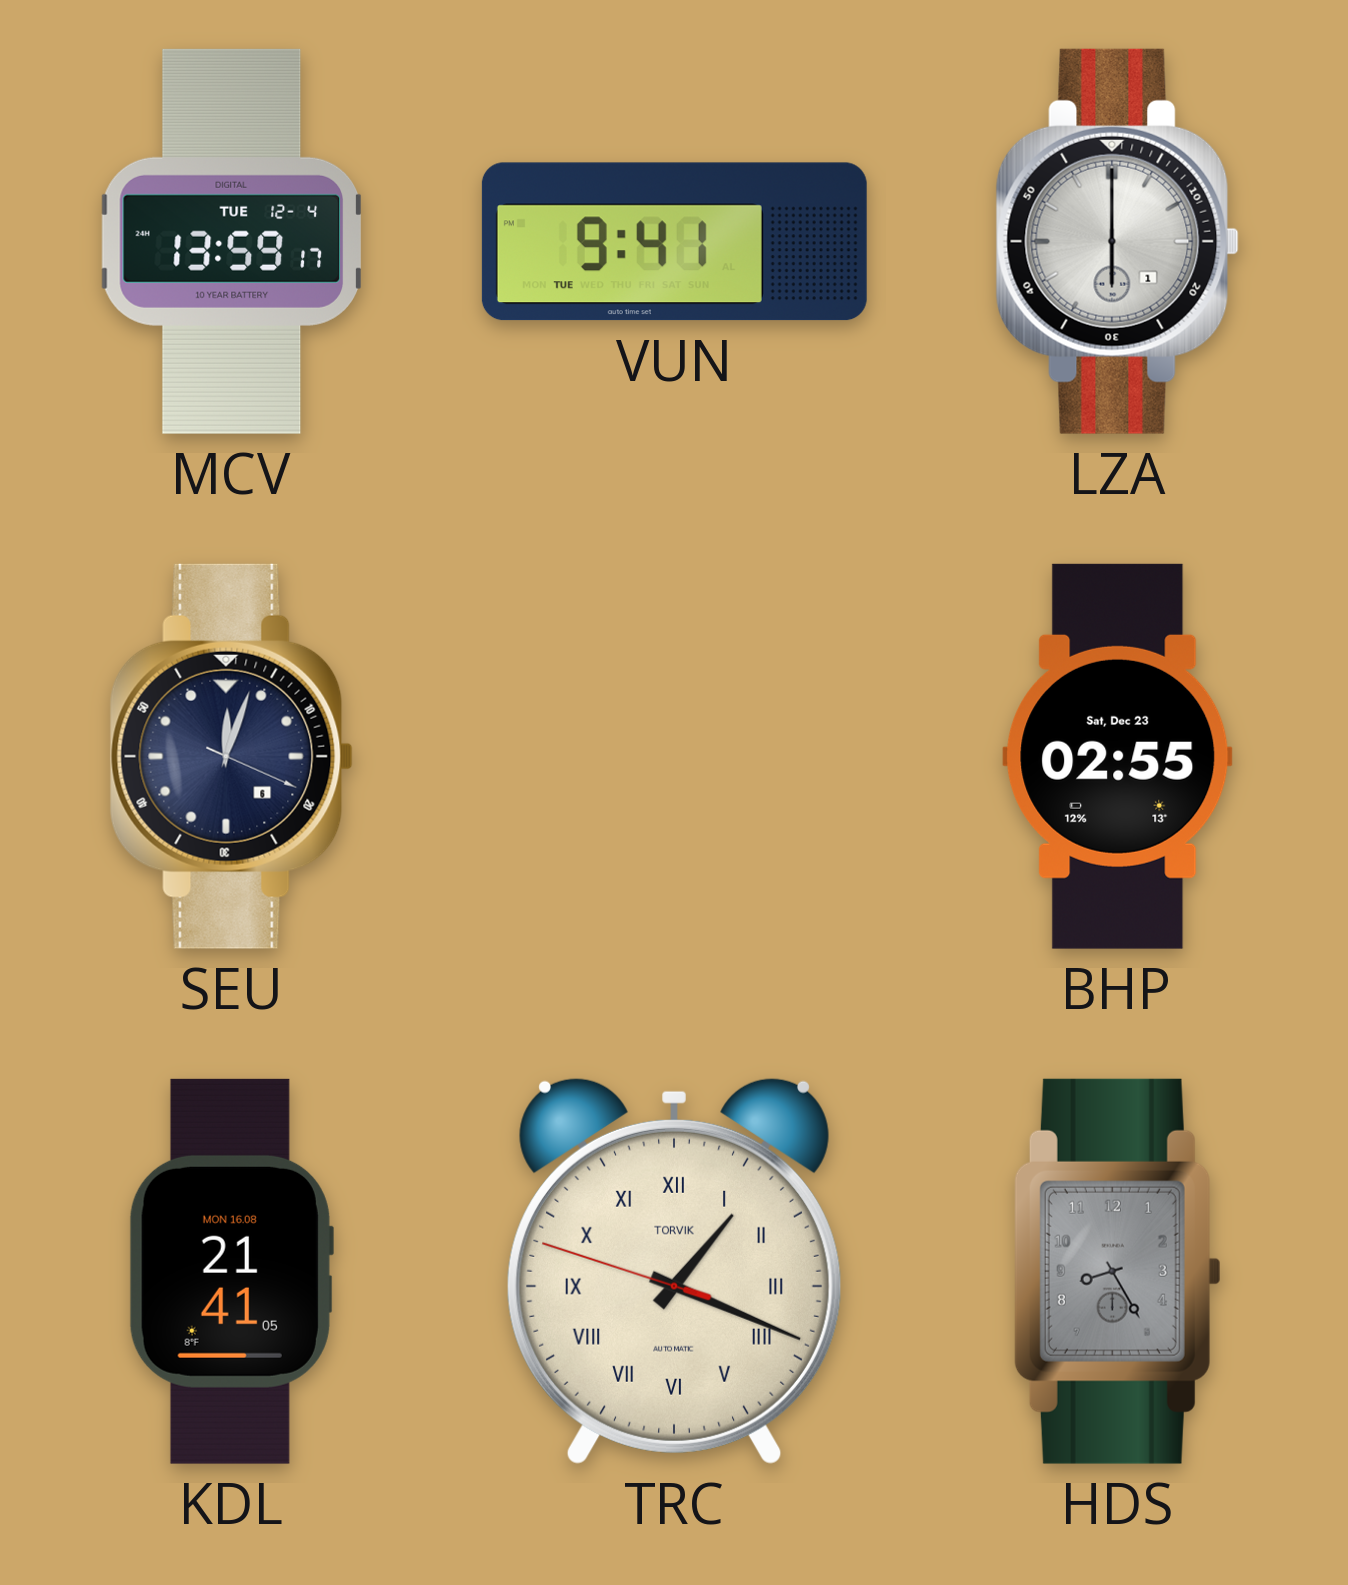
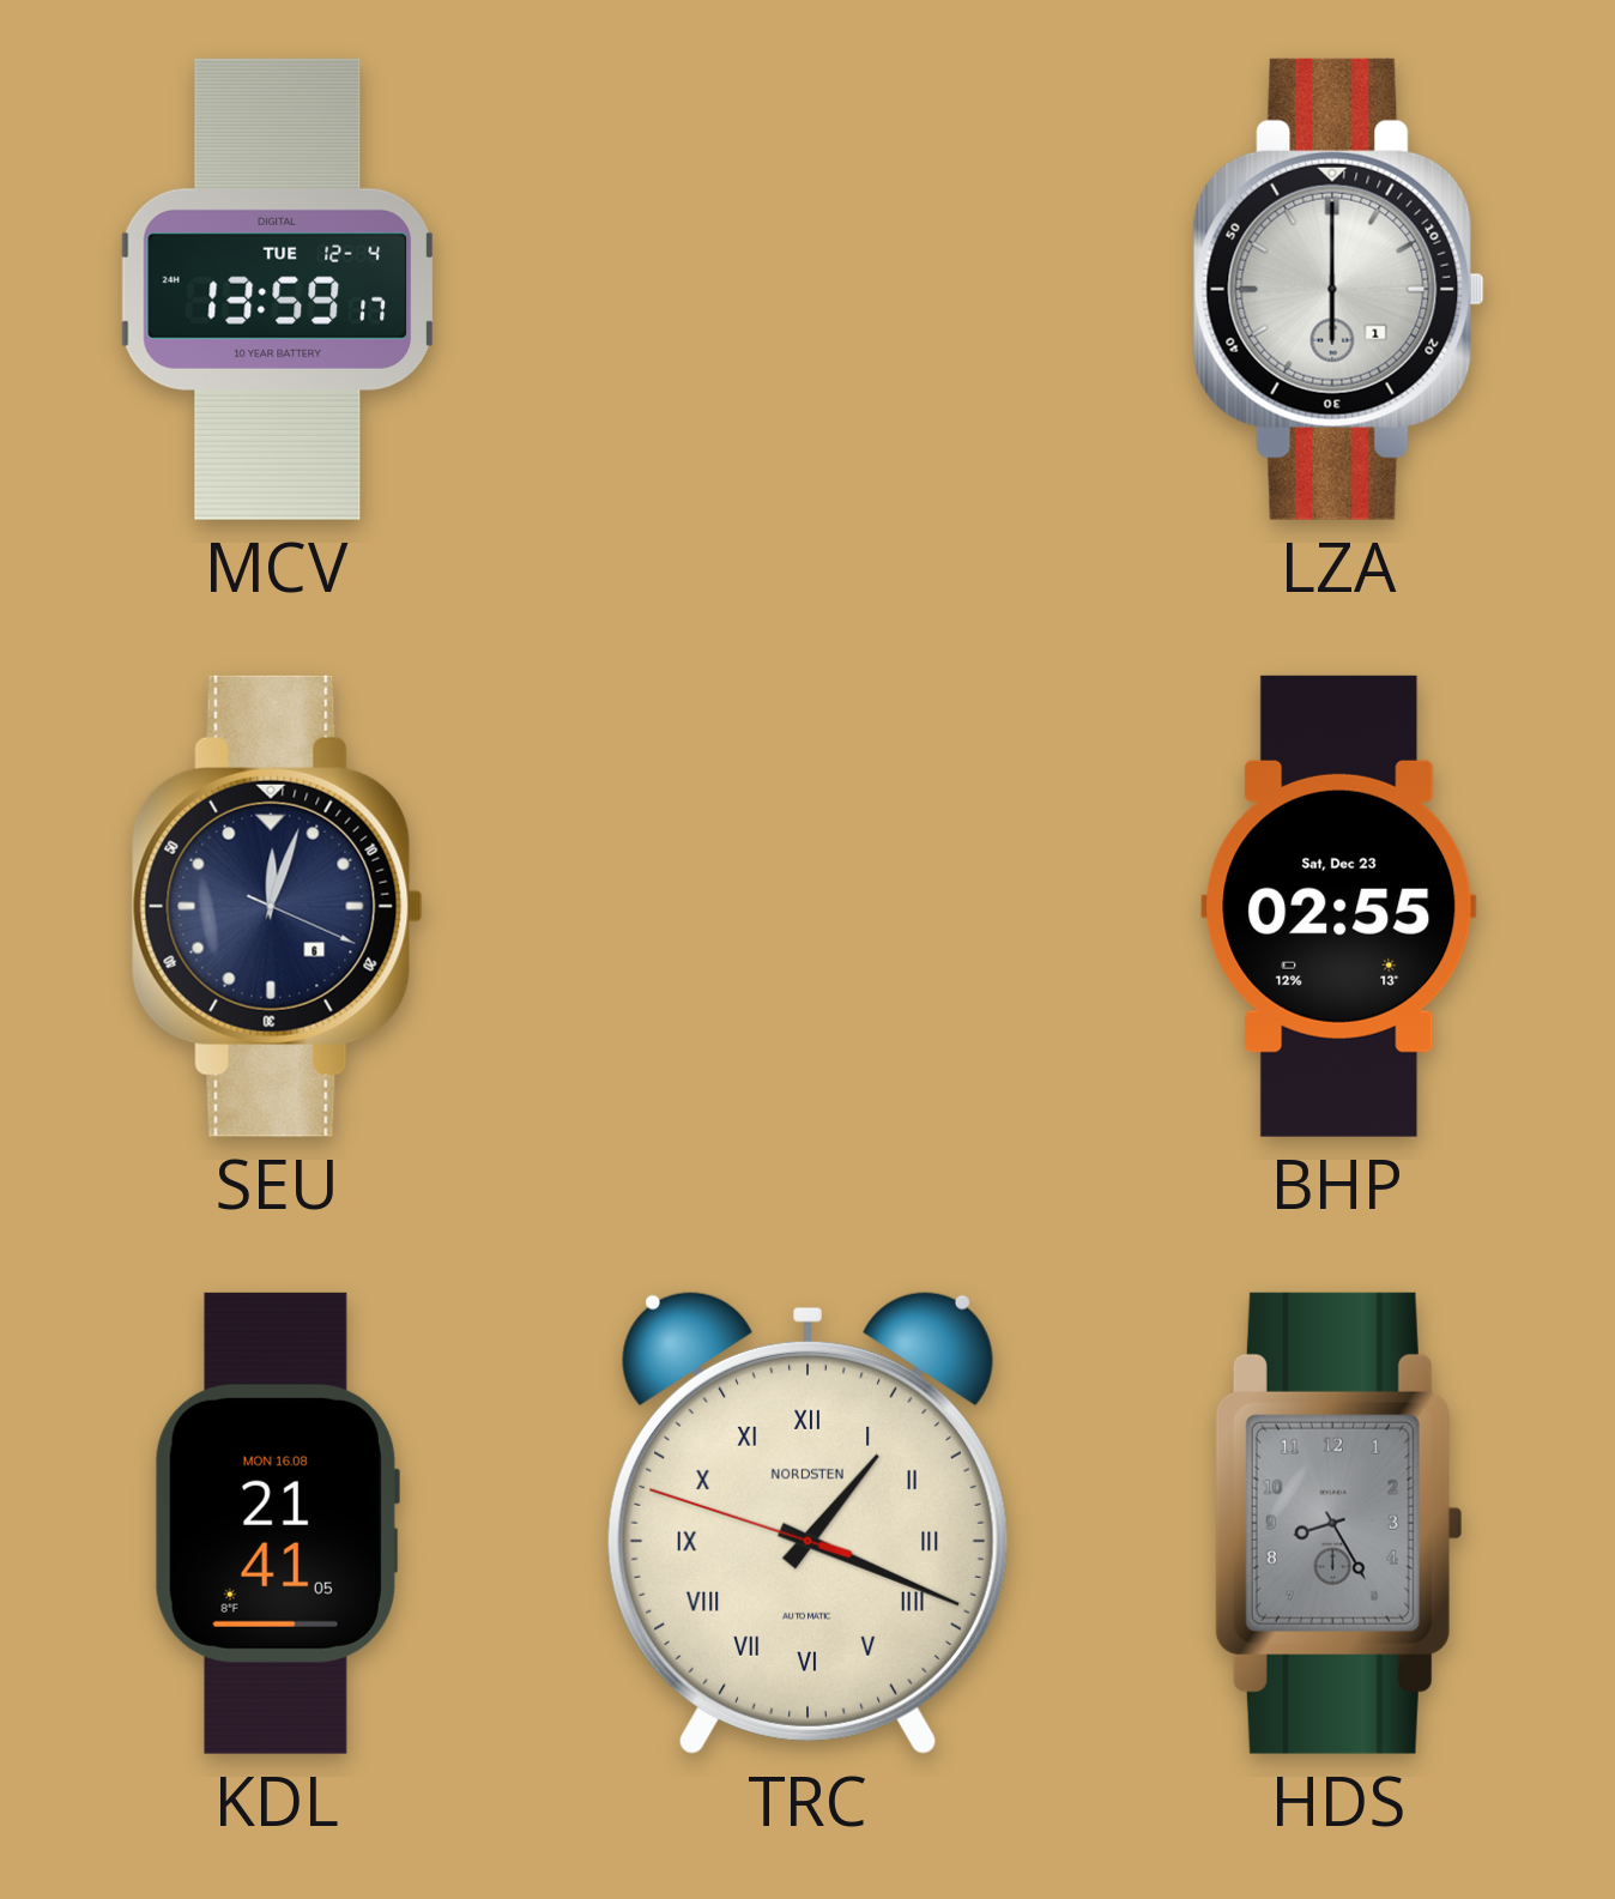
VUN: 9:41 -> none
TRC brand: TORVIK -> NORDSTEN
